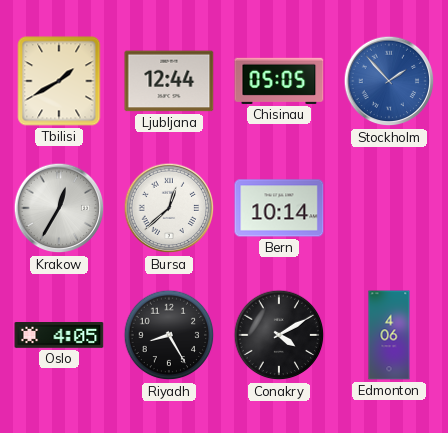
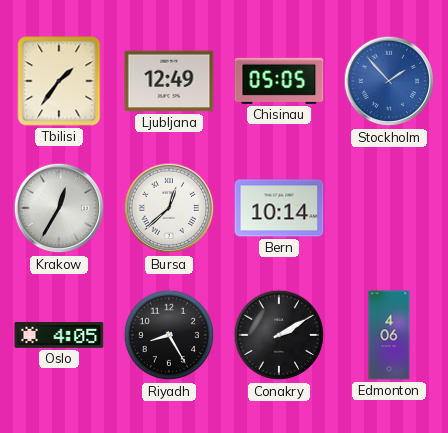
Tbilisi: 1:40 -> 1:36
Ljubljana: 12:44 -> 12:49
Conakry: 4:10 -> 2:10
